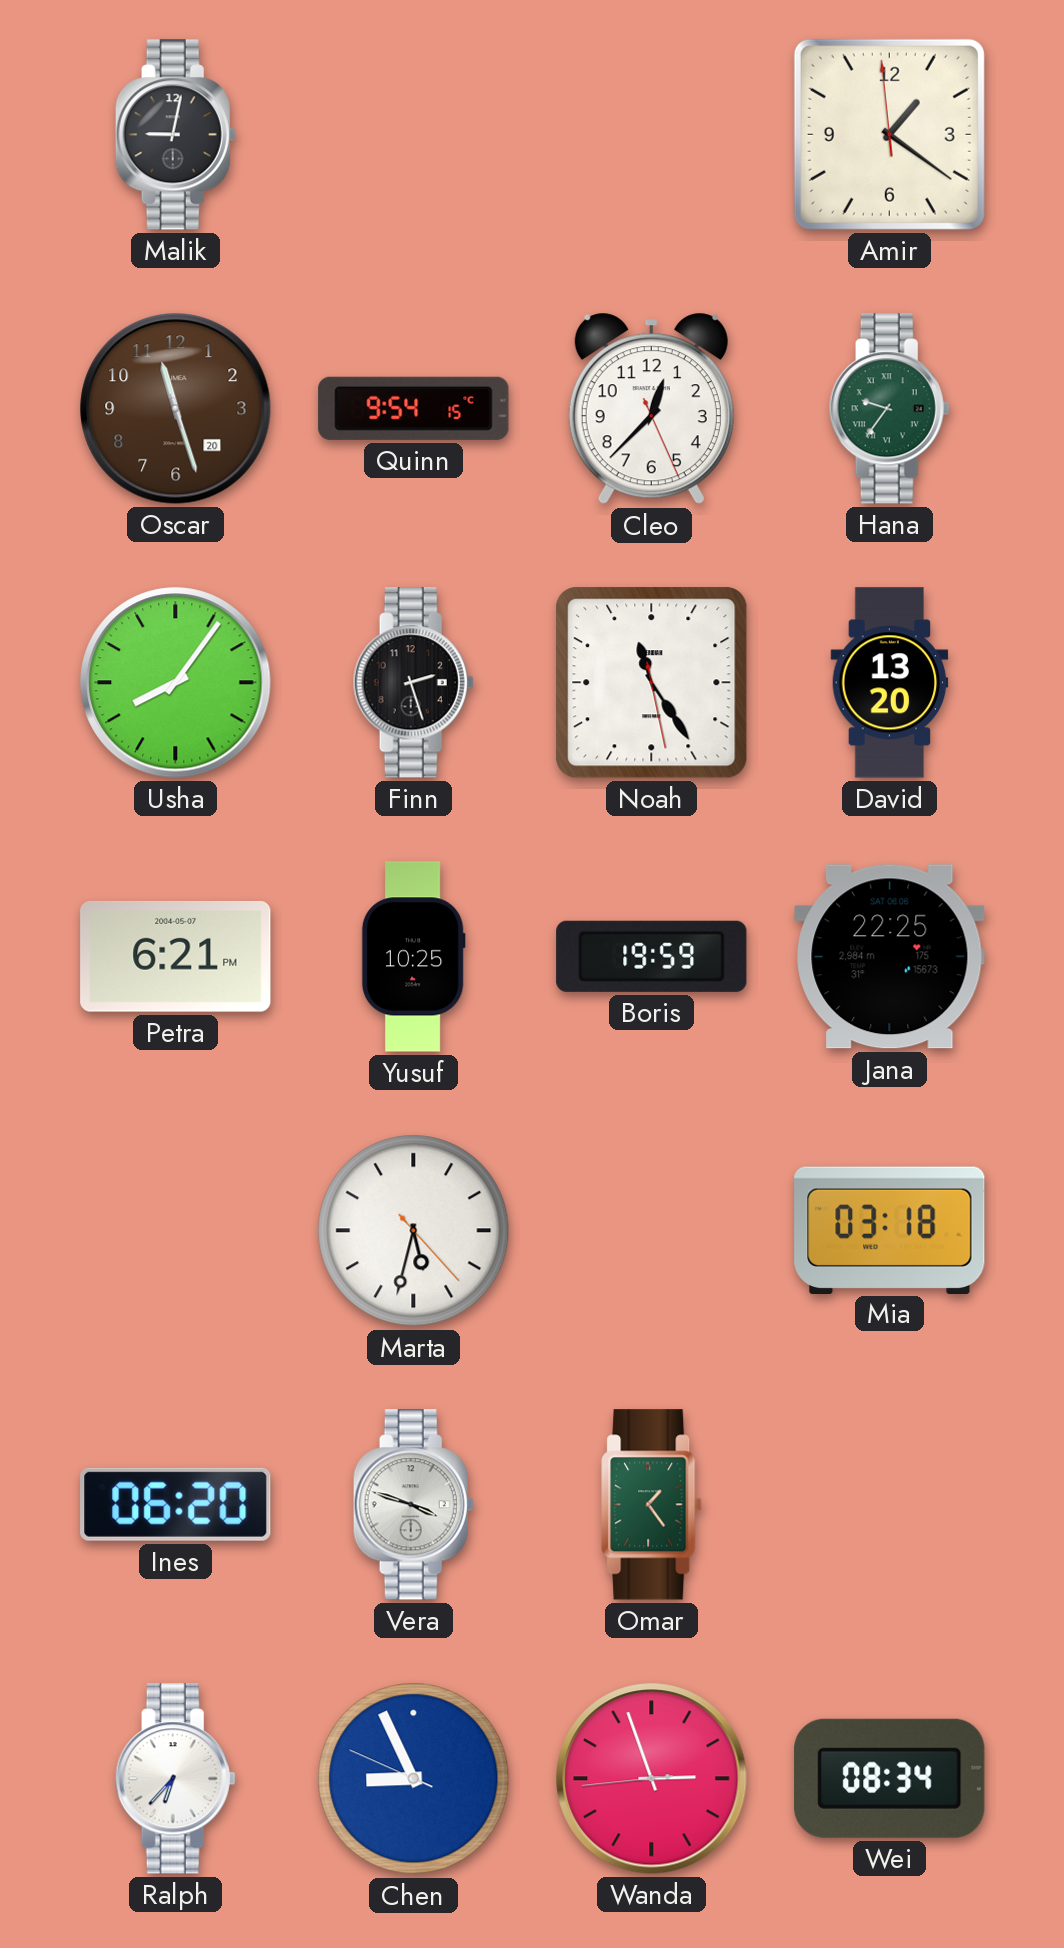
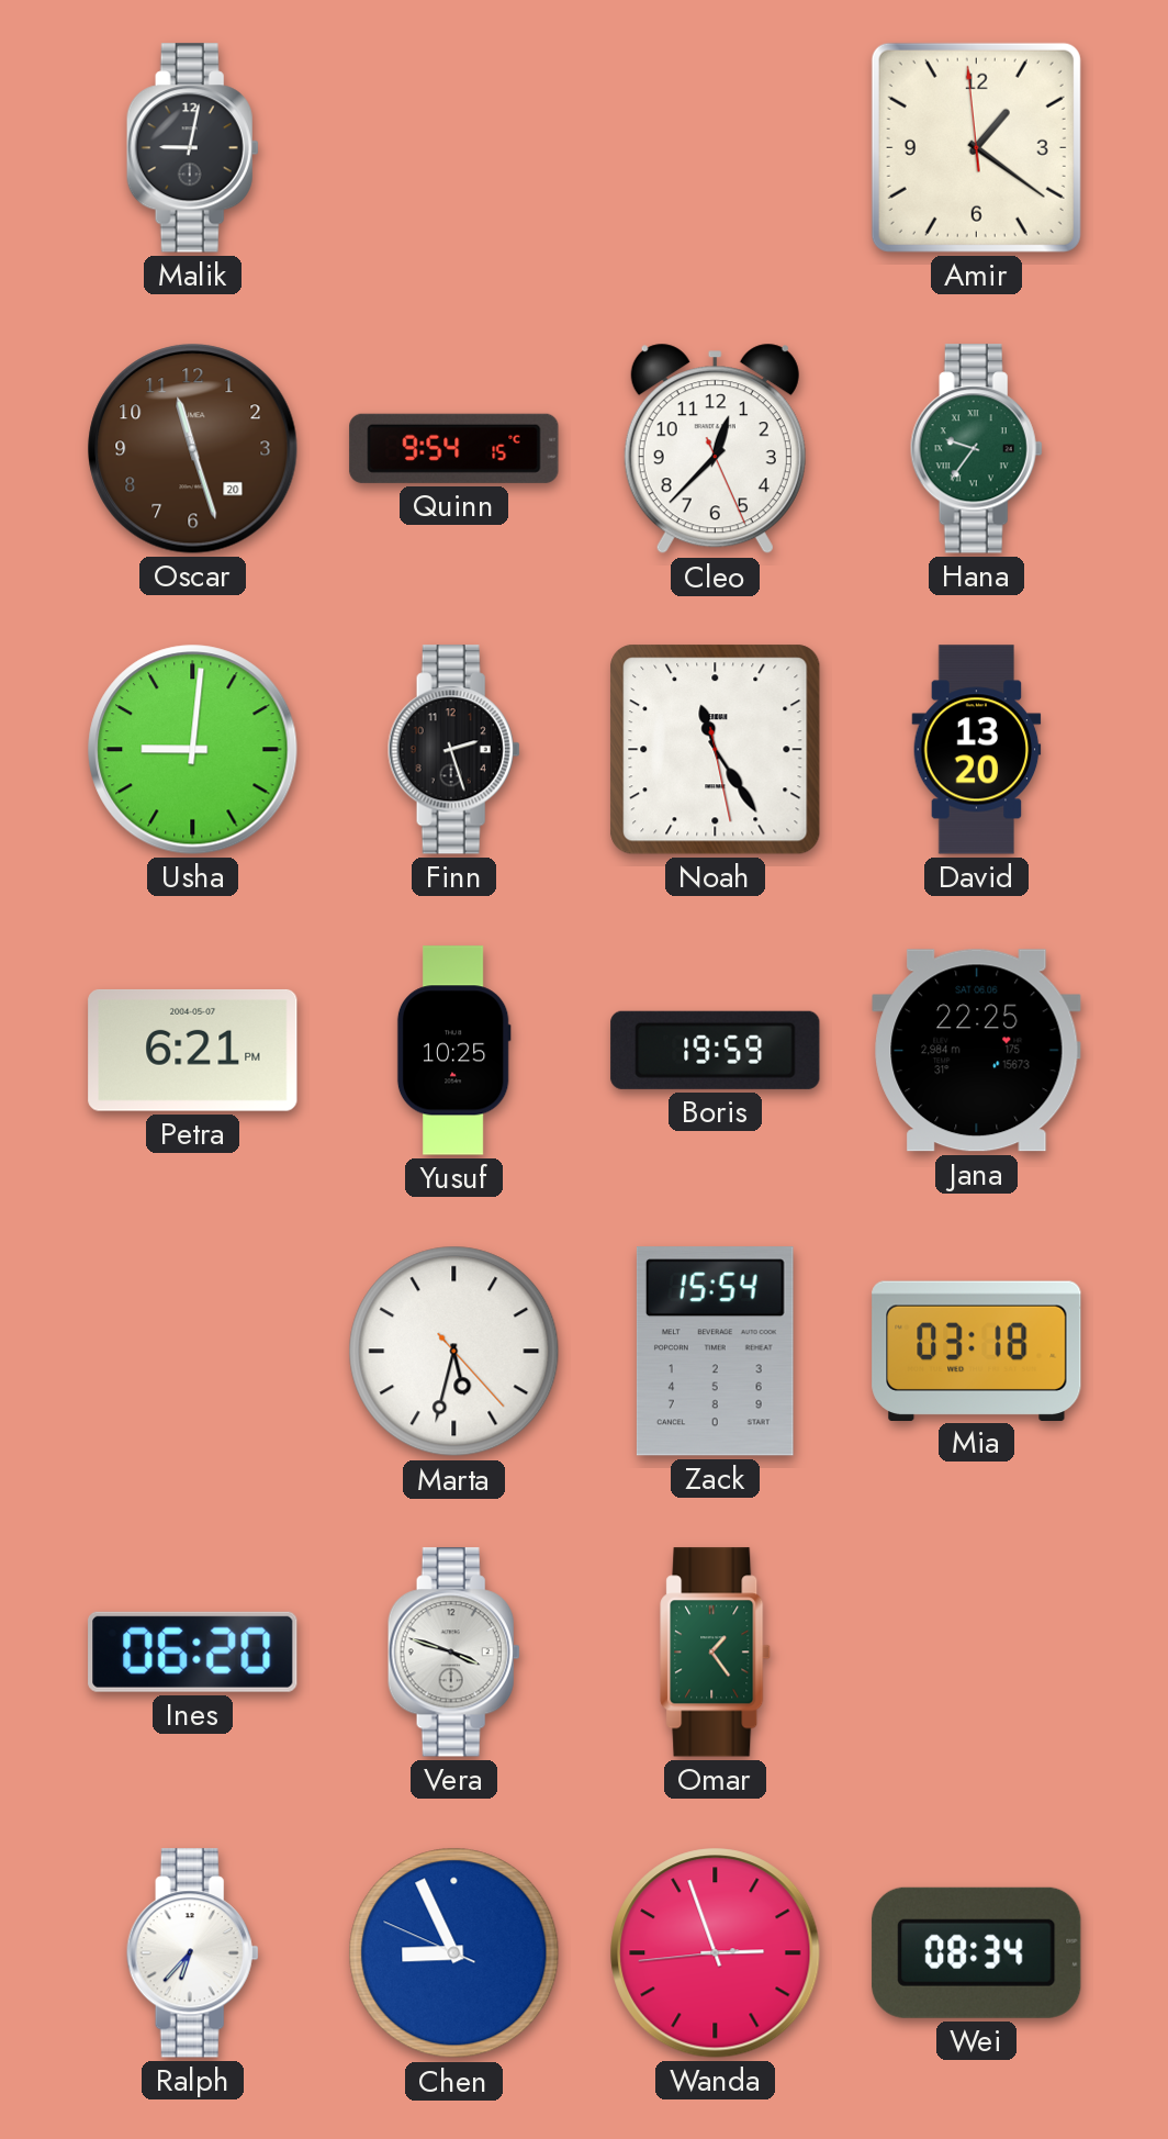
Usha: 8:06 -> 9:01
Zack: none -> 15:54
